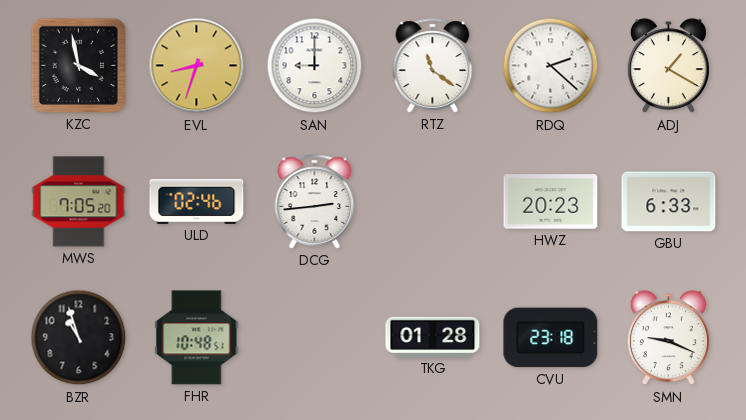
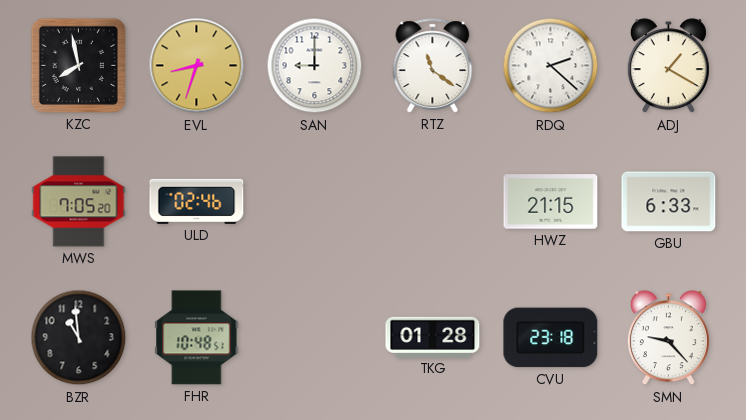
KZC: 3:58 -> 7:58
DCG: 2:44 -> none
HWZ: 20:23 -> 21:15
BZR: 10:57 -> 10:59
SMN: 9:19 -> 9:23
